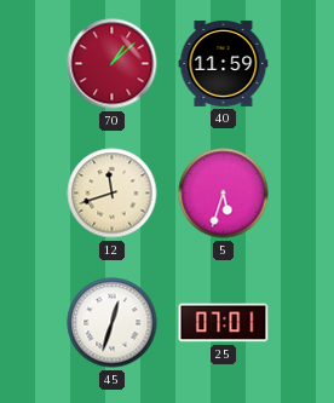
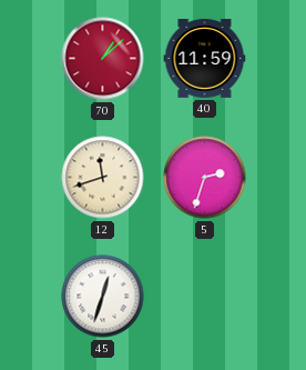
5: 5:33 -> 2:33
25: 07:01 -> none
